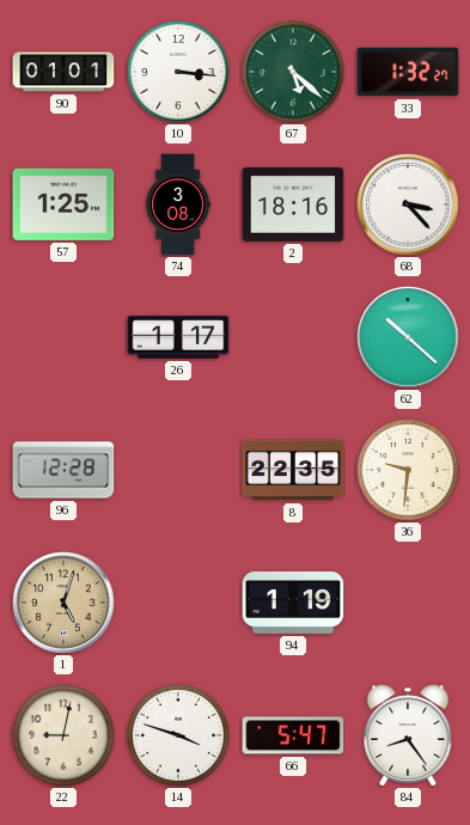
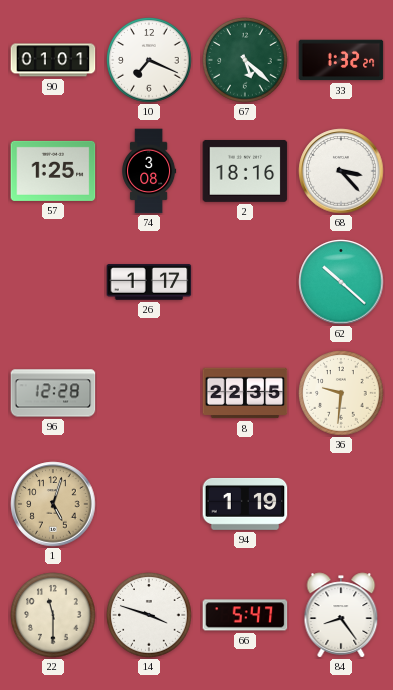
10: 3:16 -> 7:19
22: 9:02 -> 11:30
